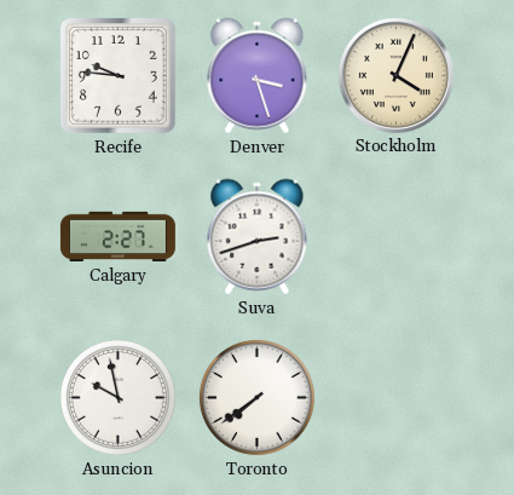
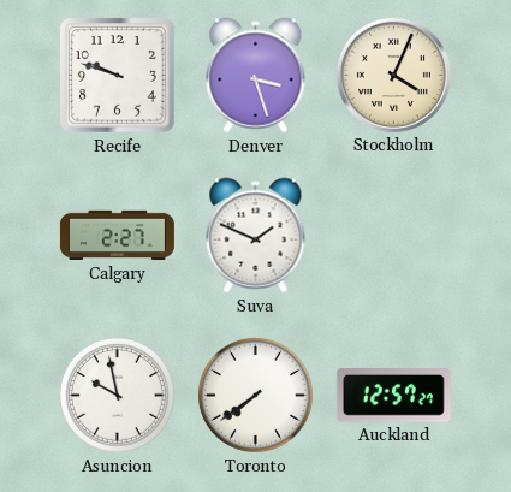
Recife: 9:46 -> 9:48
Suva: 2:42 -> 1:49
Auckland: none -> 12:57
